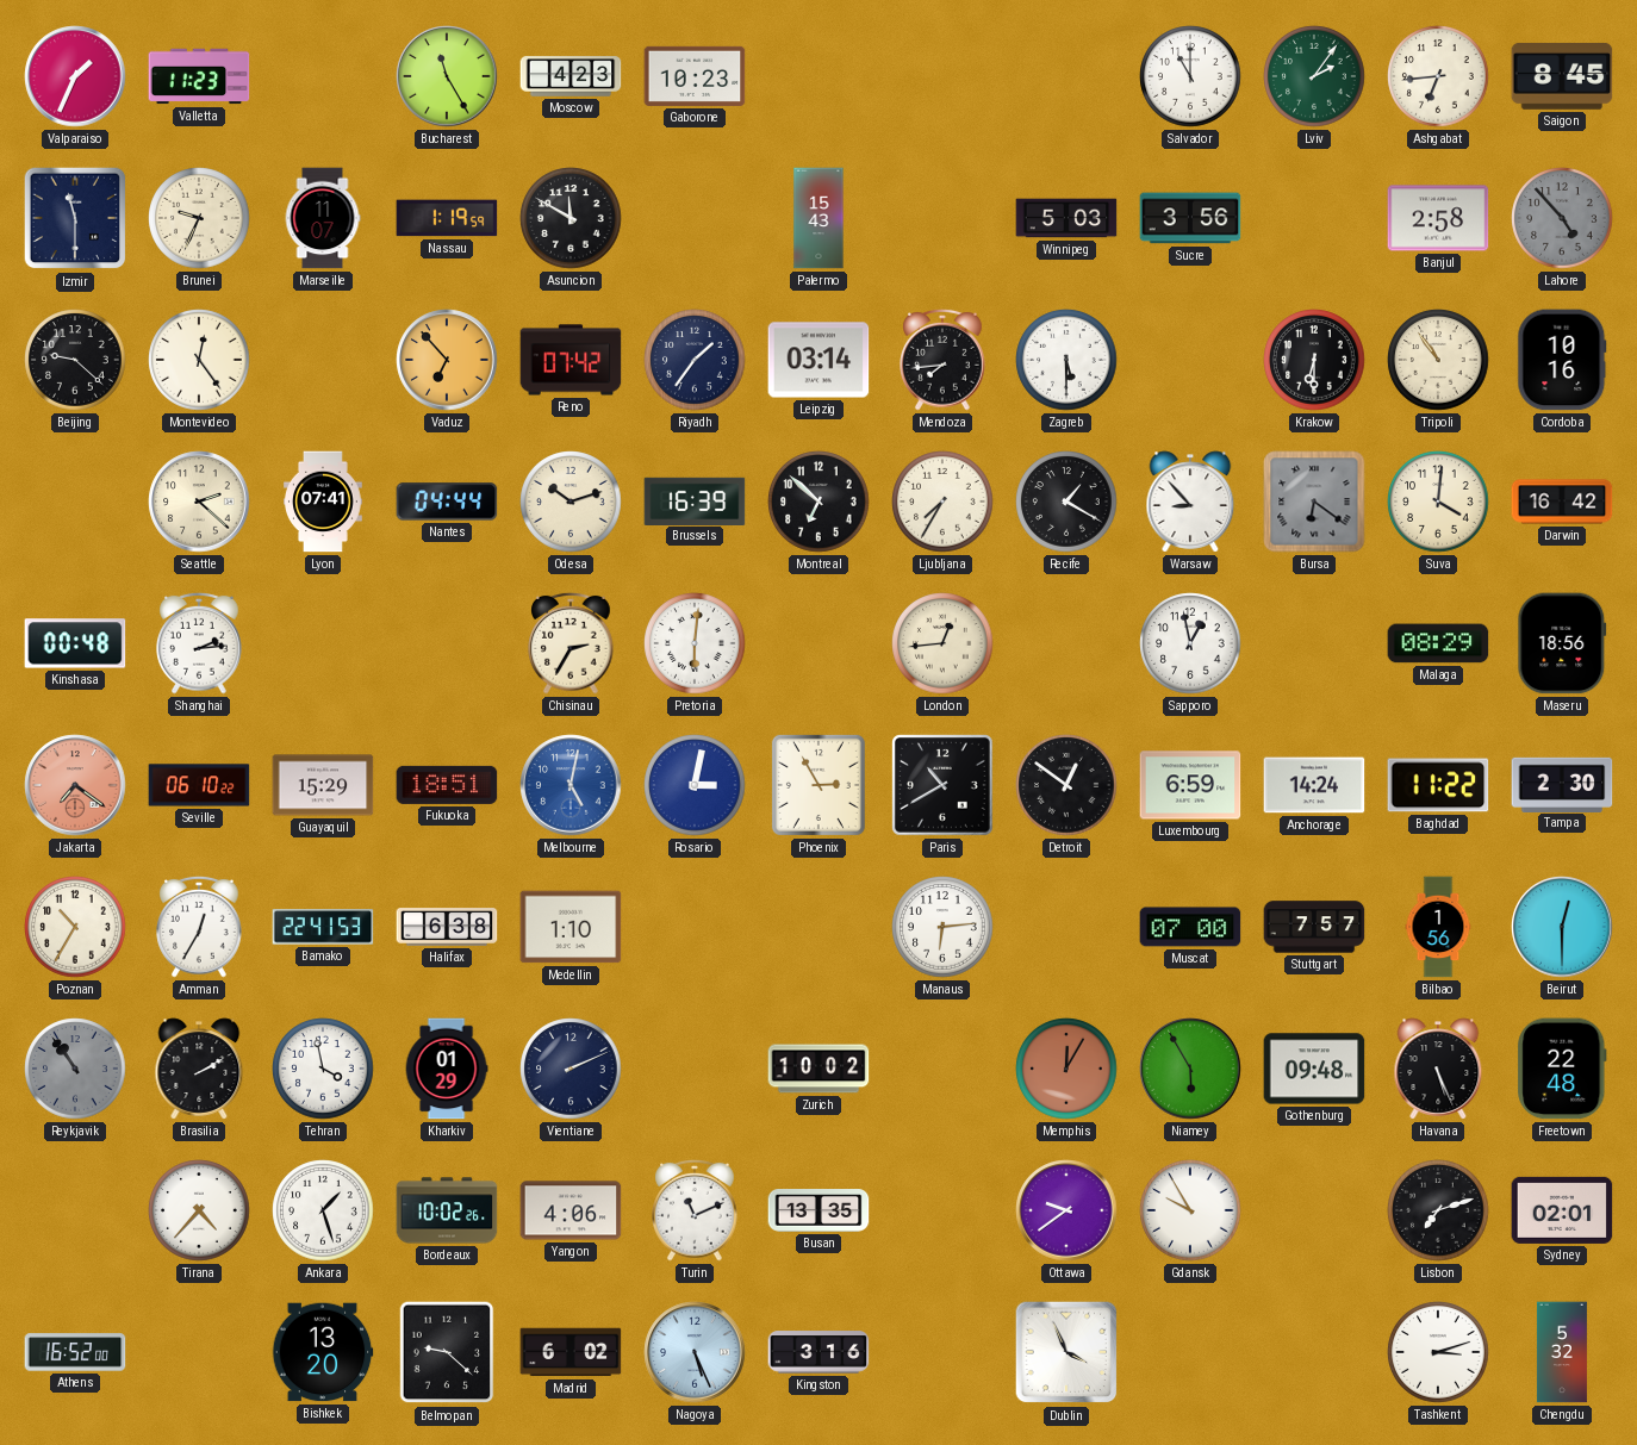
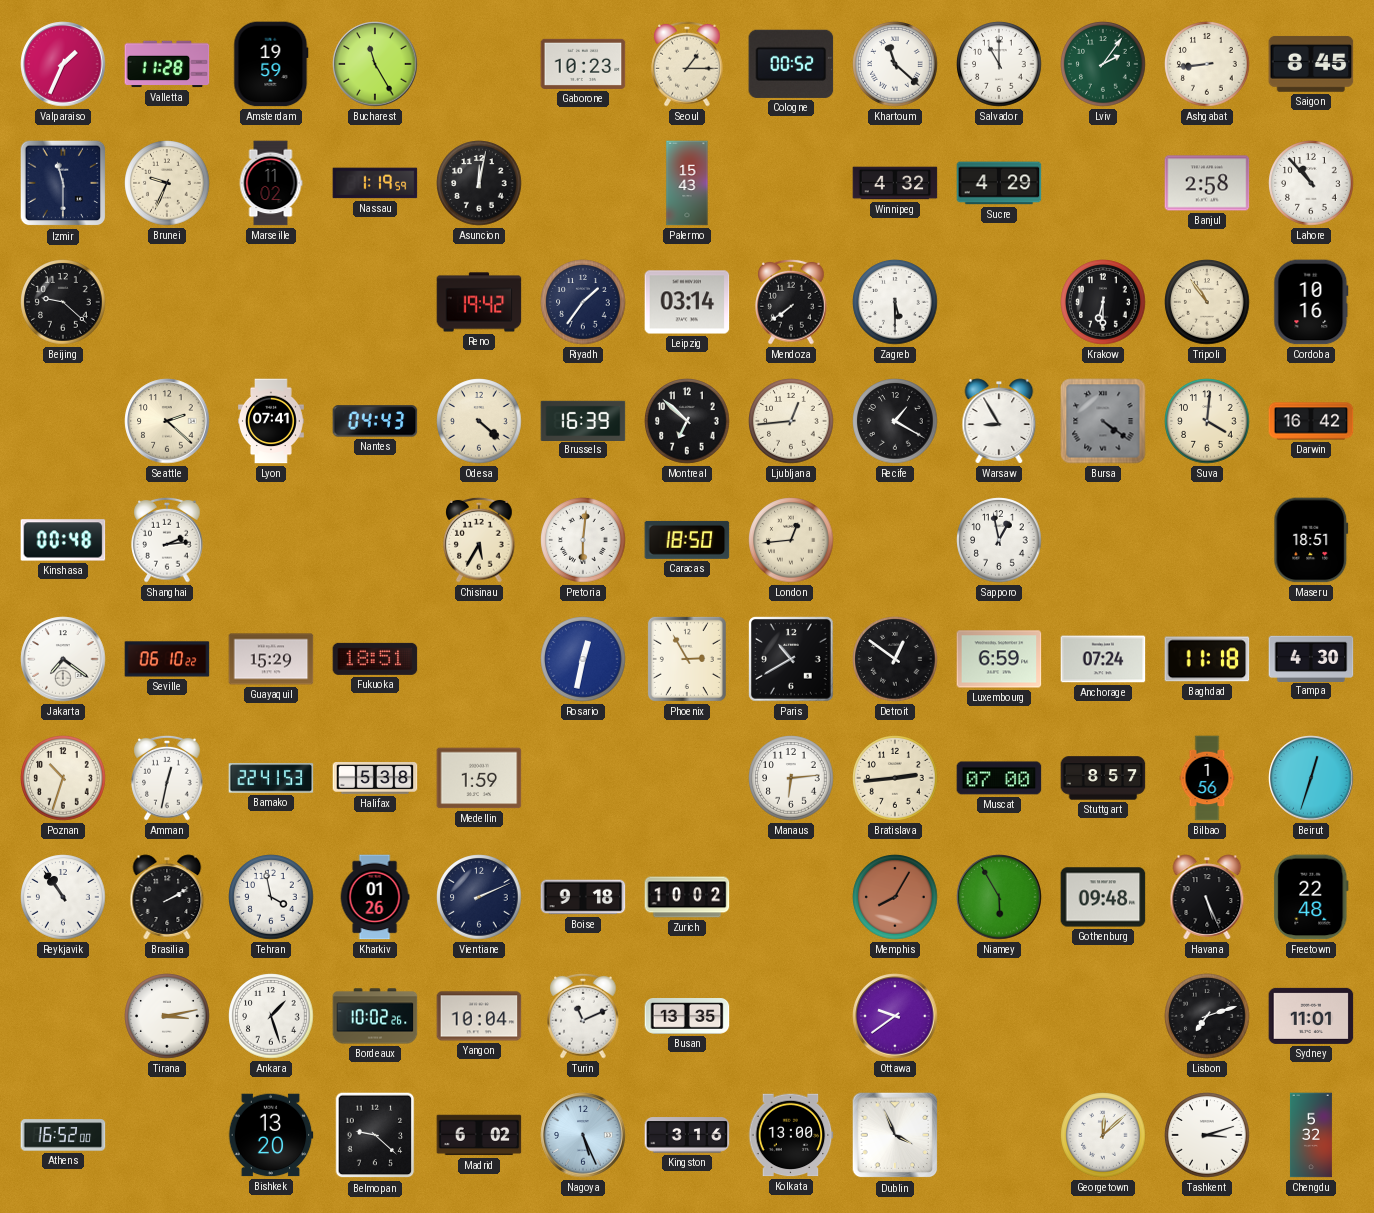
Valletta: 11:23 -> 11:28
Amsterdam: none -> 19:59
Moscow: 4:23 -> none
Seoul: none -> 1:15
Cologne: none -> 00:52
Khartoum: none -> 11:22
Ashgabat: 6:44 -> 8:44
Marseille: 11:07 -> 11:02
Asuncion: 11:50 -> 12:02
Winnipeg: 5:03 -> 4:32
Sucre: 3:56 -> 4:29
Lahore: 4:53 -> 10:53
Lahore dial: grey -> white
Montevideo: 12:24 -> none
Vaduz: 6:53 -> none
Reno: 07:42 -> 19:42
Mendoza: 7:44 -> 7:39
Nantes: 04:44 -> 04:43
Odesa: 10:12 -> 4:22
Ljubljana: 7:35 -> 12:44
Warsaw: 8:53 -> 8:55
Bursa: 6:21 -> 4:21
Chisinau: 2:35 -> 5:35
Caracas: none -> 18:50
Malaga: 08:29 -> none
Maseru: 18:56 -> 18:51
Jakarta dial: salmon -> white
Melbourne: 5:02 -> none
Rosario: 3:02 -> 12:32
Anchorage: 14:24 -> 07:24
Baghdad: 11:22 -> 11:18
Tampa: 2:30 -> 4:30
Poznan: 10:35 -> 10:33
Amman: 12:35 -> 12:32
Halifax: 6:38 -> 5:38
Medellin: 1:10 -> 1:59
Bratislava: none -> 2:44
Stuttgart: 7:57 -> 8:57
Beirut: 12:30 -> 12:33
Reykjavik dial: grey -> white
Kharkiv: 01:29 -> 01:26
Boise: none -> 9:18
Memphis: 12:05 -> 8:05
Tirana: 4:37 -> 3:13
Yangon: 4:06 -> 10:04
Gdansk: 9:55 -> none
Sydney: 02:01 -> 11:01
Kolkata: none -> 13:00
Georgetown: none -> 12:08
